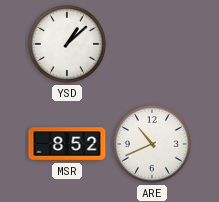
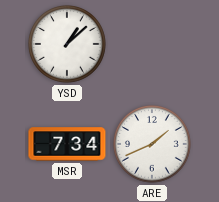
MSR: 8:52 -> 7:34
ARE: 10:41 -> 1:41
